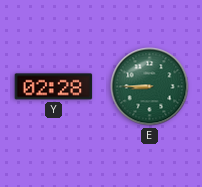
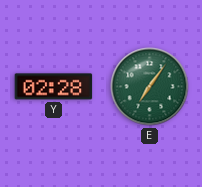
E: 8:45 -> 7:06
